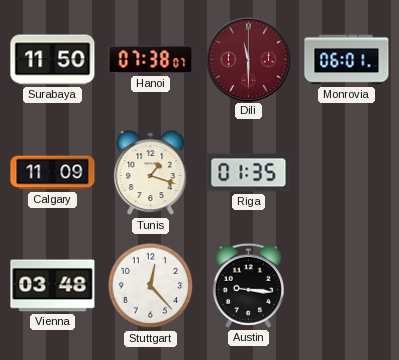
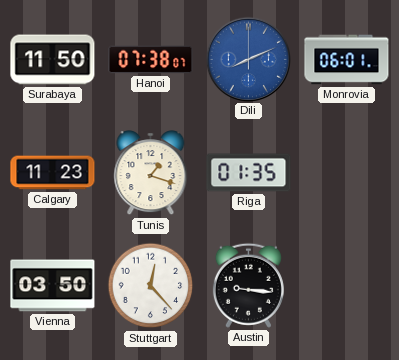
Dili: 11:30 -> 8:11
Dili dial: burgundy -> blue
Calgary: 11:09 -> 11:23
Vienna: 03:48 -> 03:50
